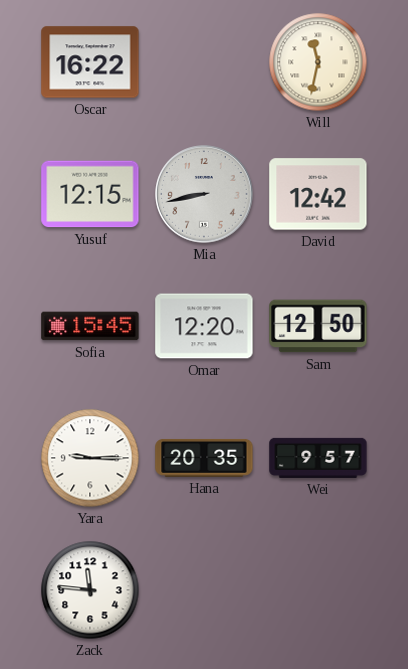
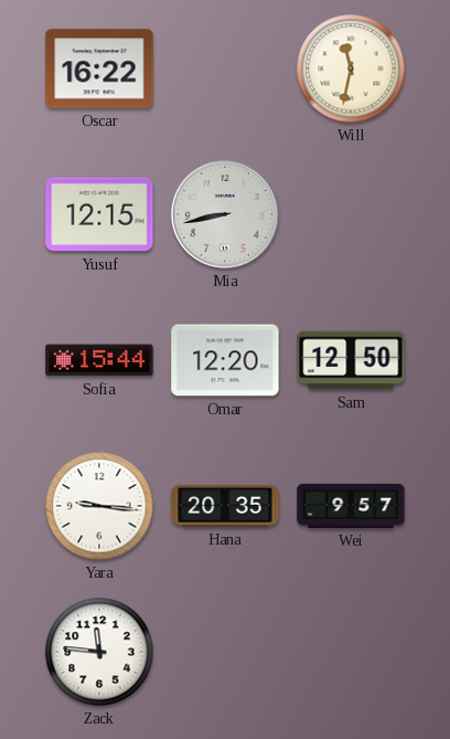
David: 12:42 -> none
Sofia: 15:45 -> 15:44
Yara: 9:15 -> 9:16
